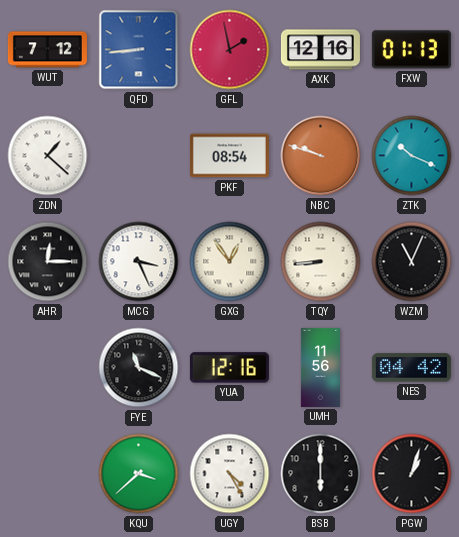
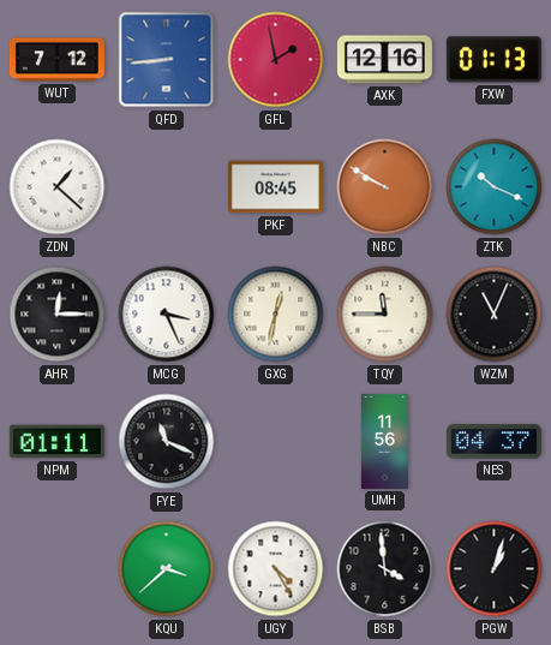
PKF: 08:54 -> 08:45
NBC: 9:48 -> 9:50
GXG: 12:54 -> 12:32
TQY: 8:44 -> 11:45
NPM: none -> 01:11
YUA: 12:16 -> none
NES: 04:42 -> 04:37
BSB: 6:00 -> 3:59
